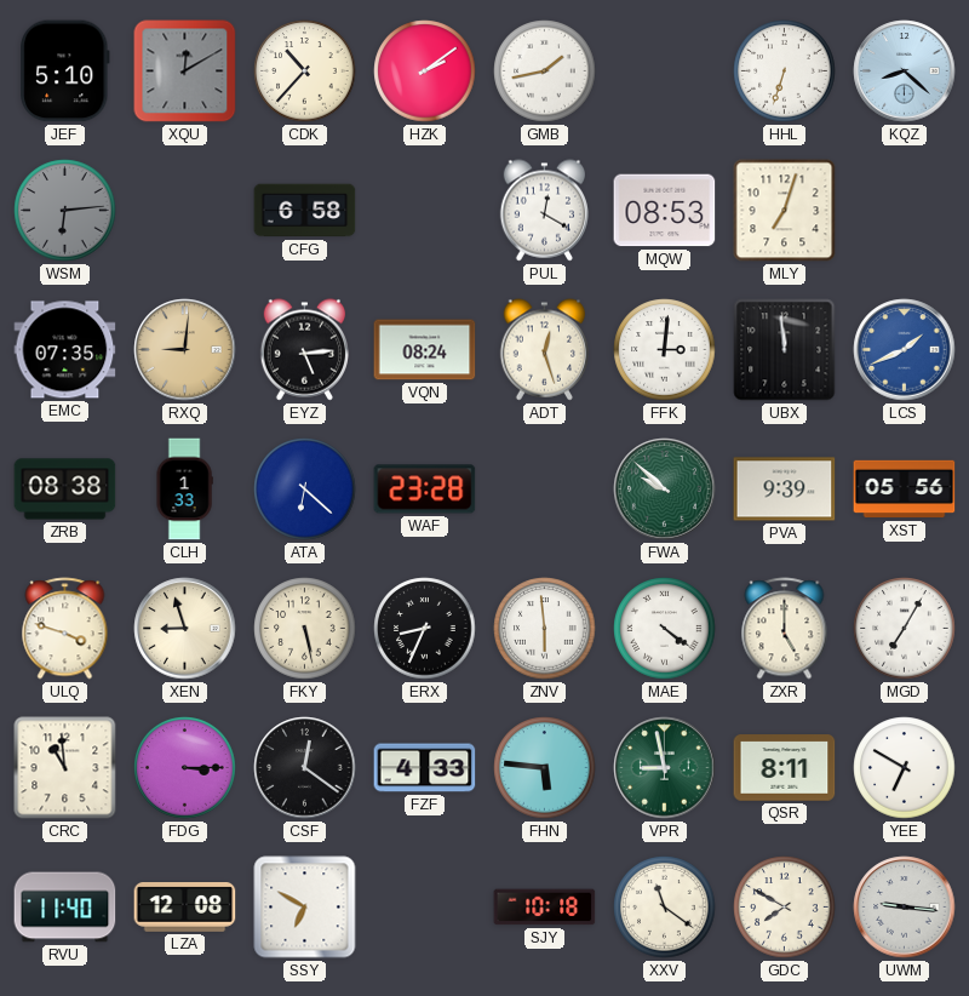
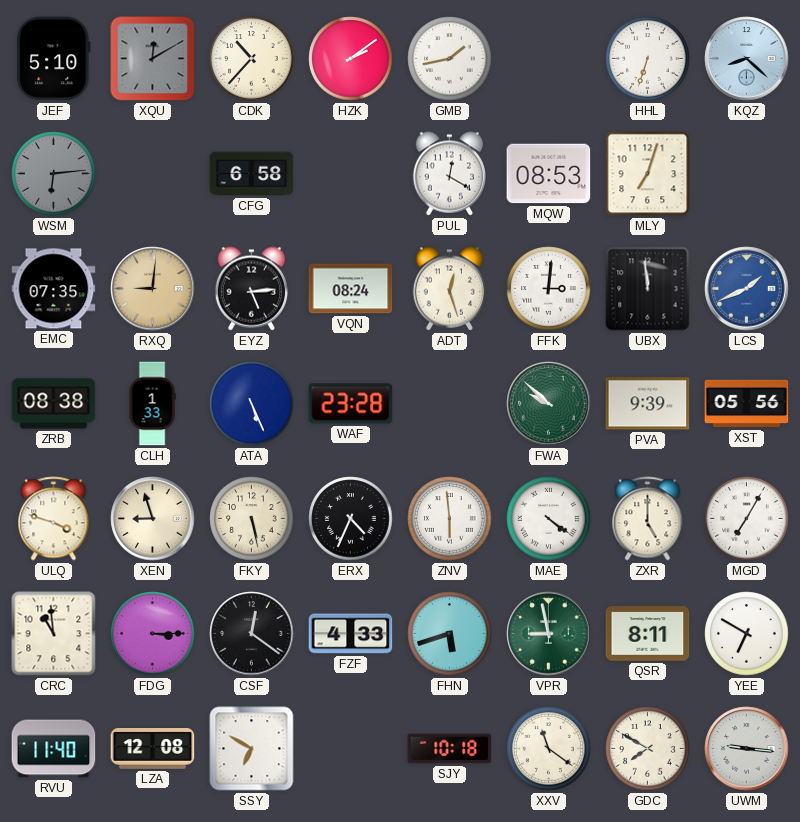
ATA: 6:22 -> 5:26
ERX: 8:34 -> 4:34
FHN: 5:46 -> 5:42
